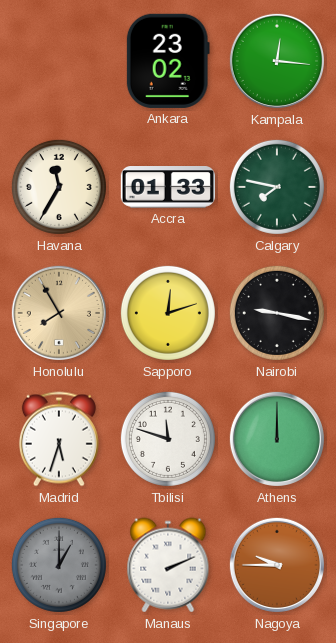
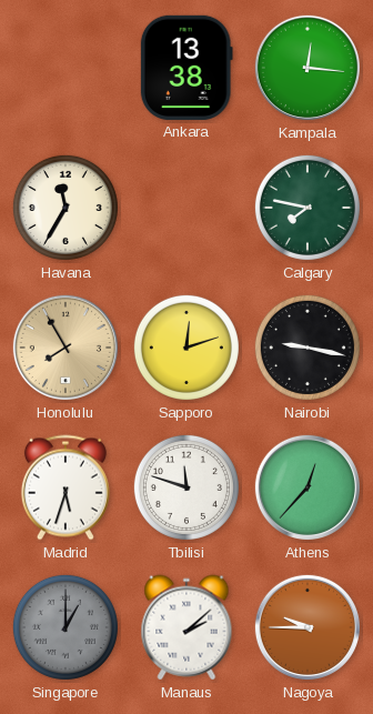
Ankara: 23:02 -> 13:38
Accra: 01:33 -> none
Athens: 12:00 -> 12:37
Manaus: 2:11 -> 2:08
